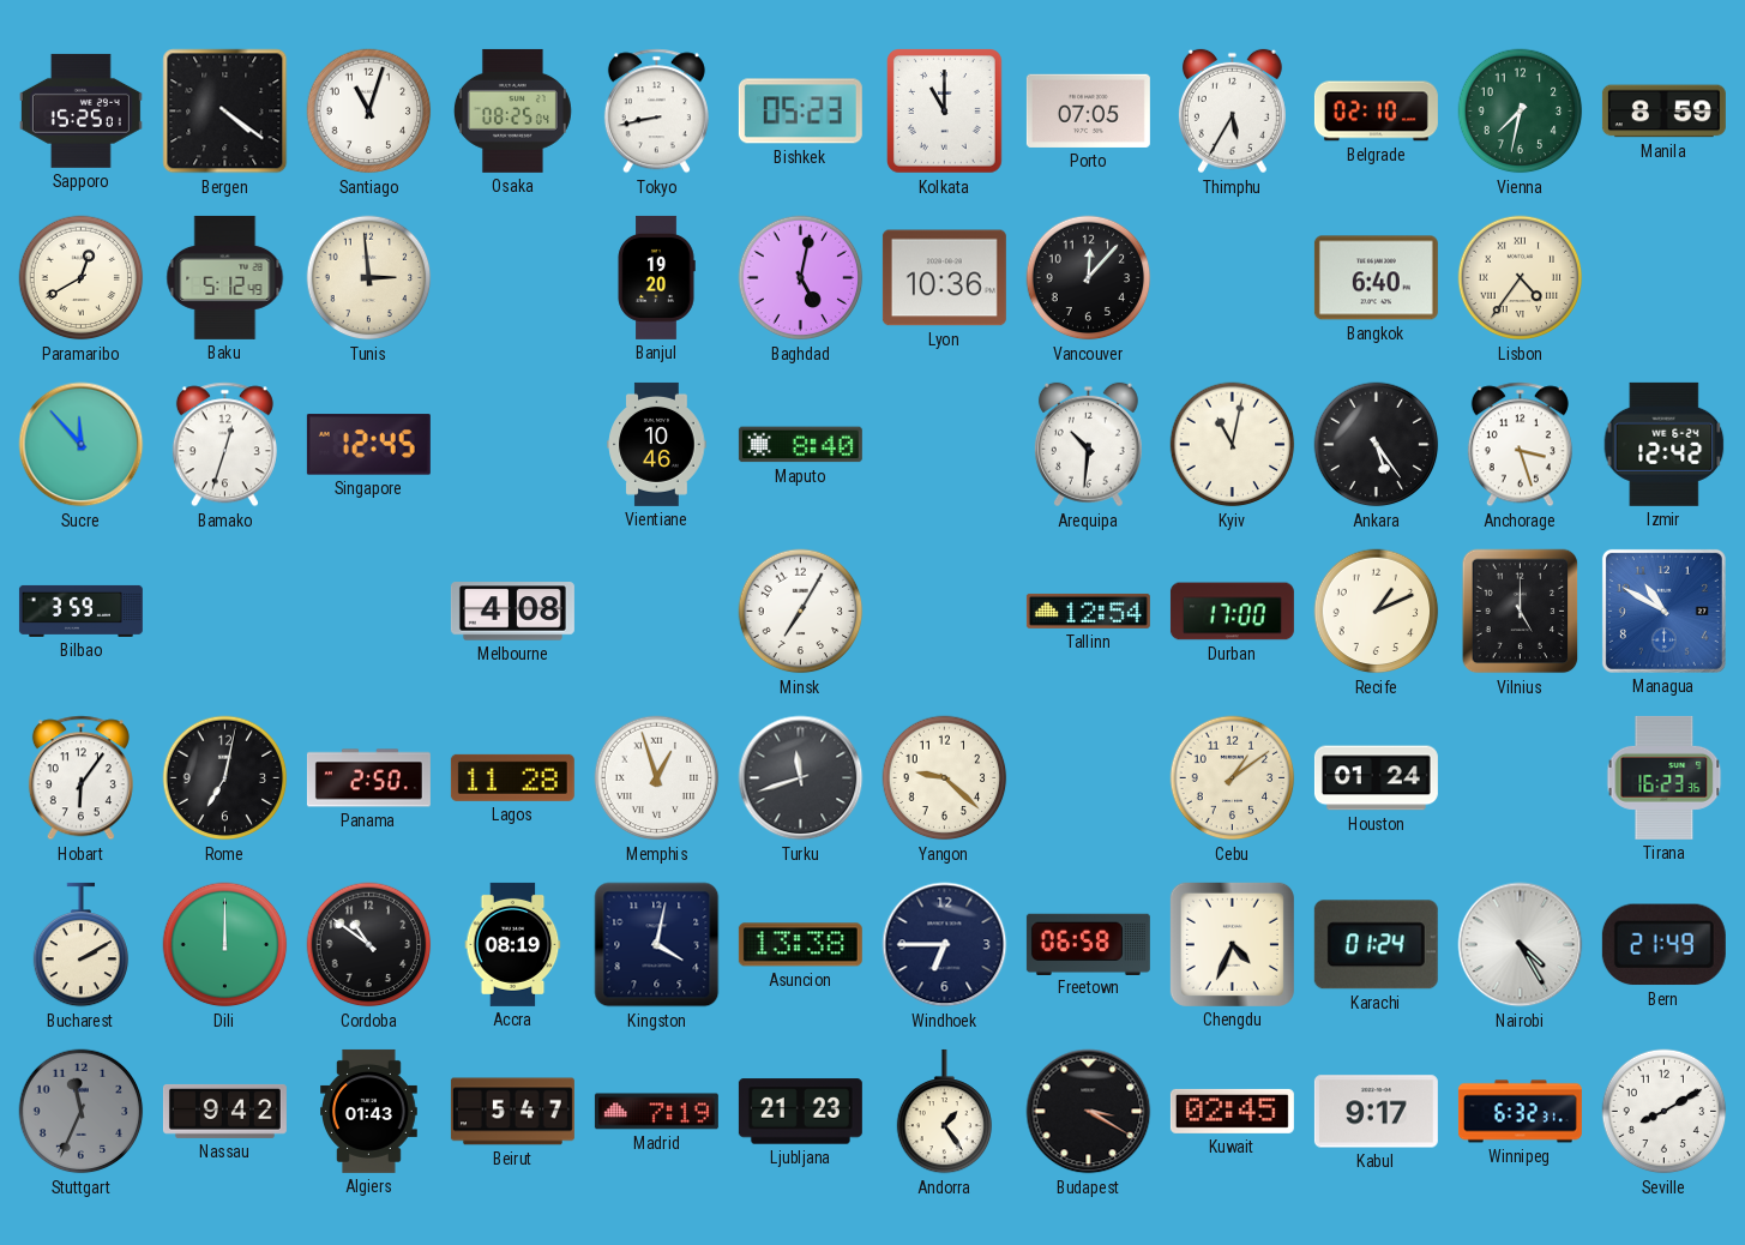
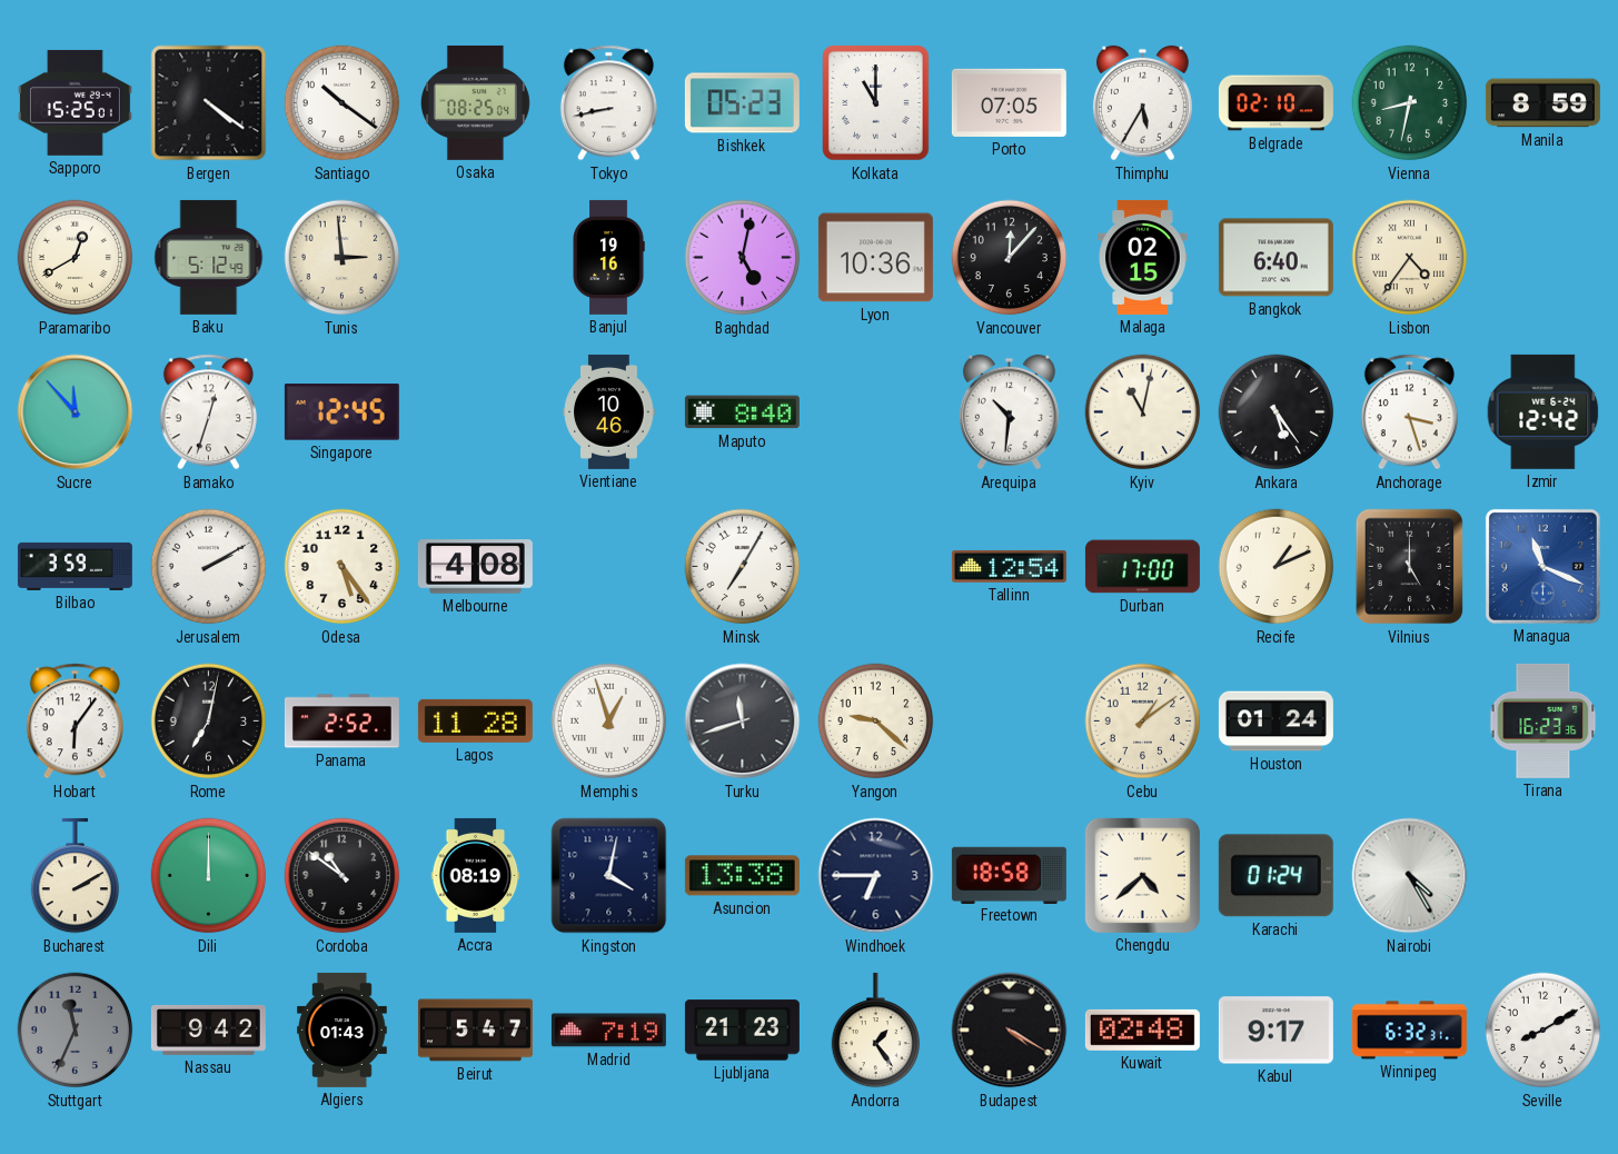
Santiago: 11:03 -> 10:21
Vienna: 7:32 -> 8:32
Banjul: 19:20 -> 19:16
Malaga: none -> 02:15
Jerusalem: none -> 2:10
Odesa: none -> 5:24
Managua: 10:50 -> 11:19
Panama: 2:50 -> 2:52
Freetown: 06:58 -> 18:58
Chengdu: 4:34 -> 4:38
Bern: 21:49 -> none
Budapest: 3:20 -> 4:20
Kuwait: 02:45 -> 02:48
